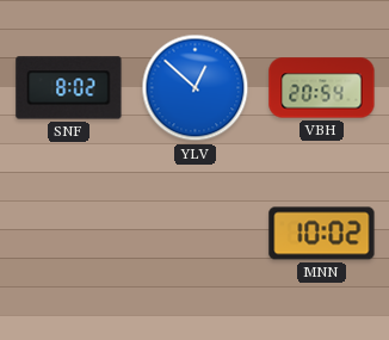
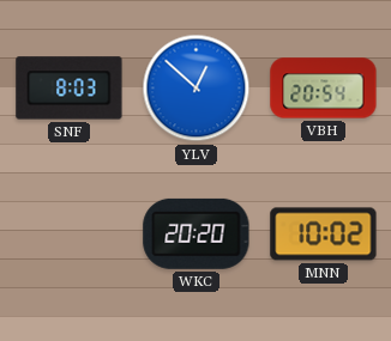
SNF: 8:02 -> 8:03
WKC: none -> 20:20
